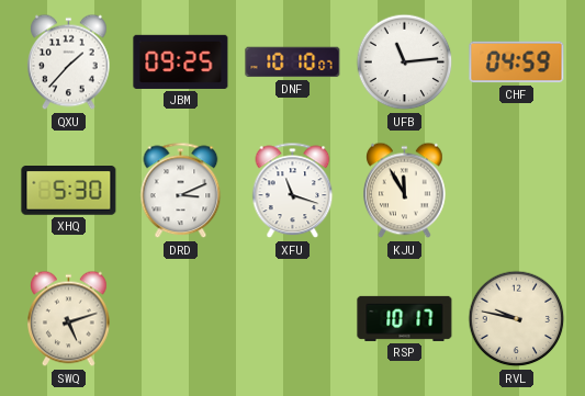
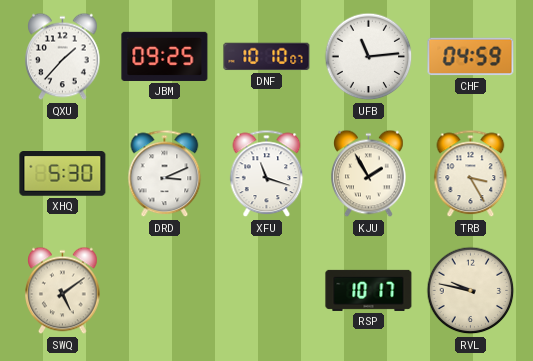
KJU: 11:55 -> 1:55
TRB: none -> 3:25
SWQ: 5:12 -> 5:09
